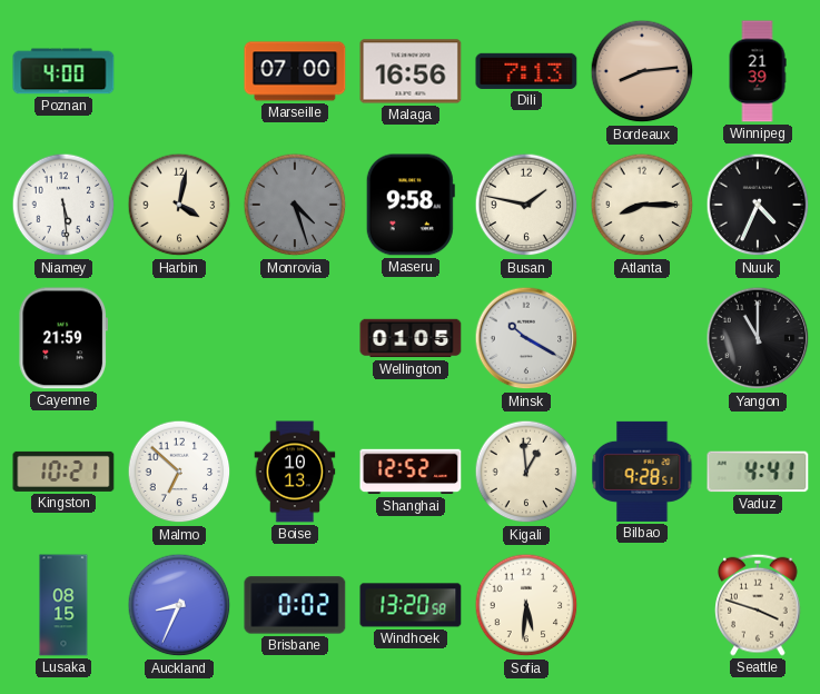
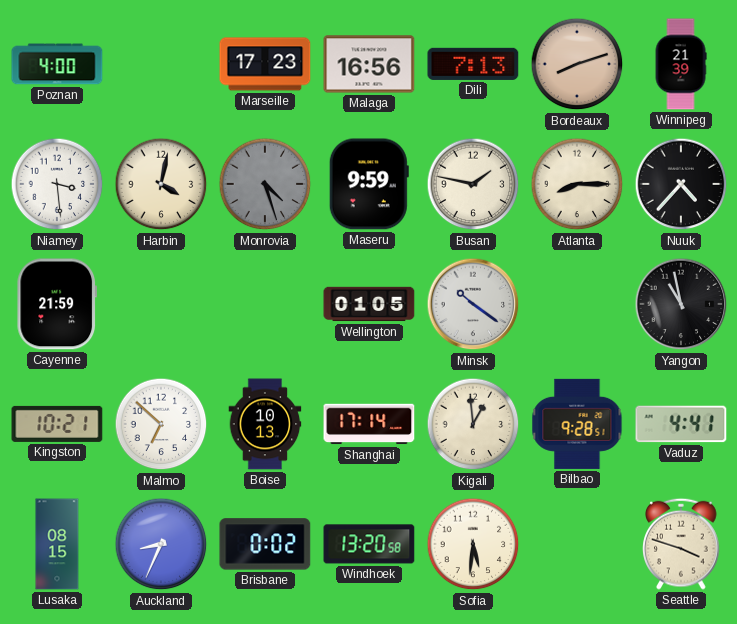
Marseille: 07:00 -> 17:23
Bordeaux: 8:14 -> 8:12
Niamey: 5:29 -> 3:29
Maseru: 9:58 -> 9:59
Nuuk: 4:34 -> 4:37
Minsk: 10:20 -> 10:21
Yangon: 11:00 -> 10:58
Shanghai: 12:52 -> 17:14
